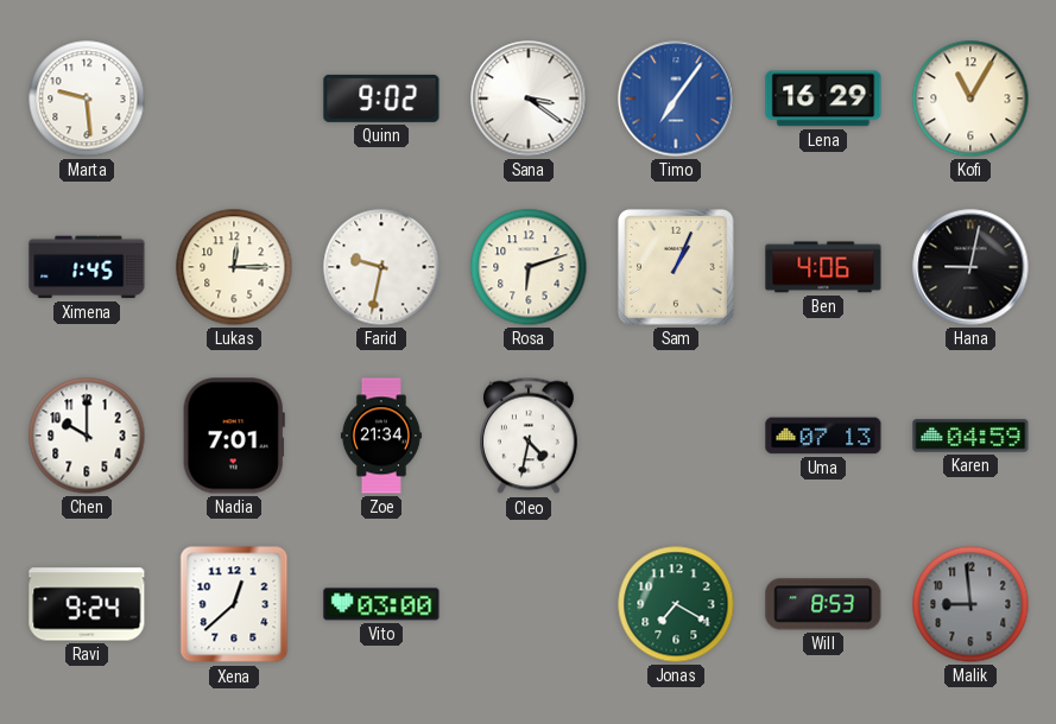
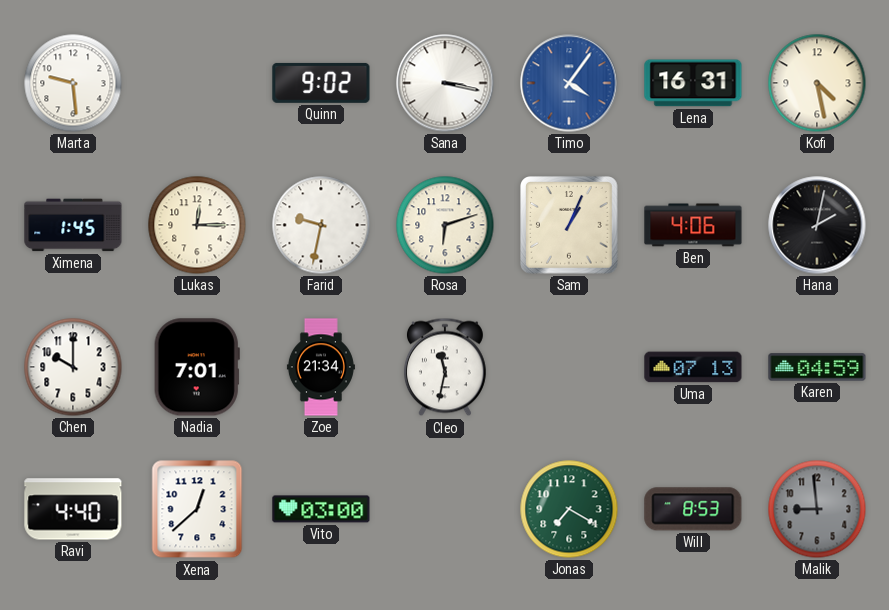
Sana: 3:21 -> 3:17
Timo: 7:06 -> 4:06
Lena: 16:29 -> 16:31
Kofi: 11:05 -> 4:28
Hana: 9:02 -> 2:02
Cleo: 4:32 -> 11:32
Ravi: 9:24 -> 4:40
